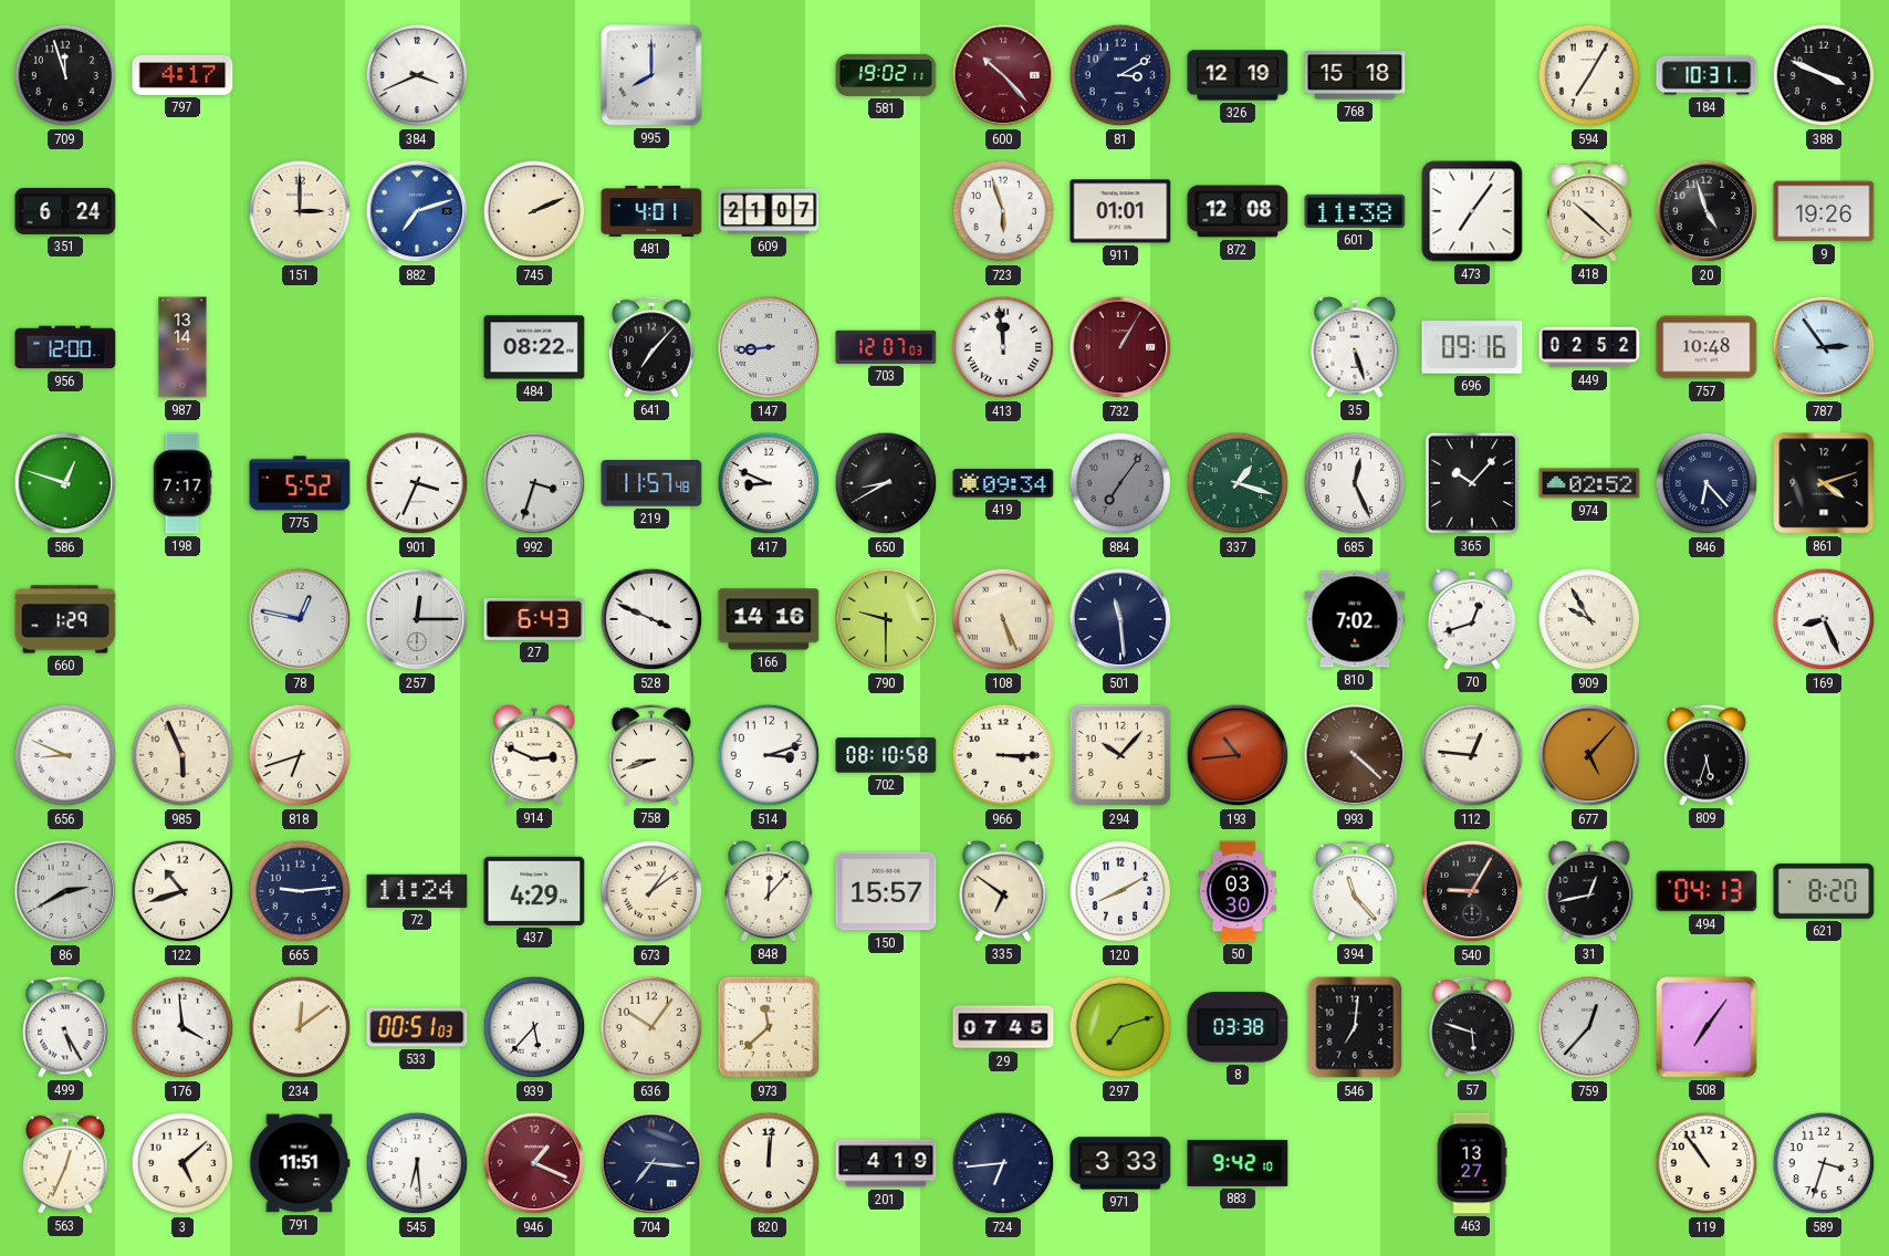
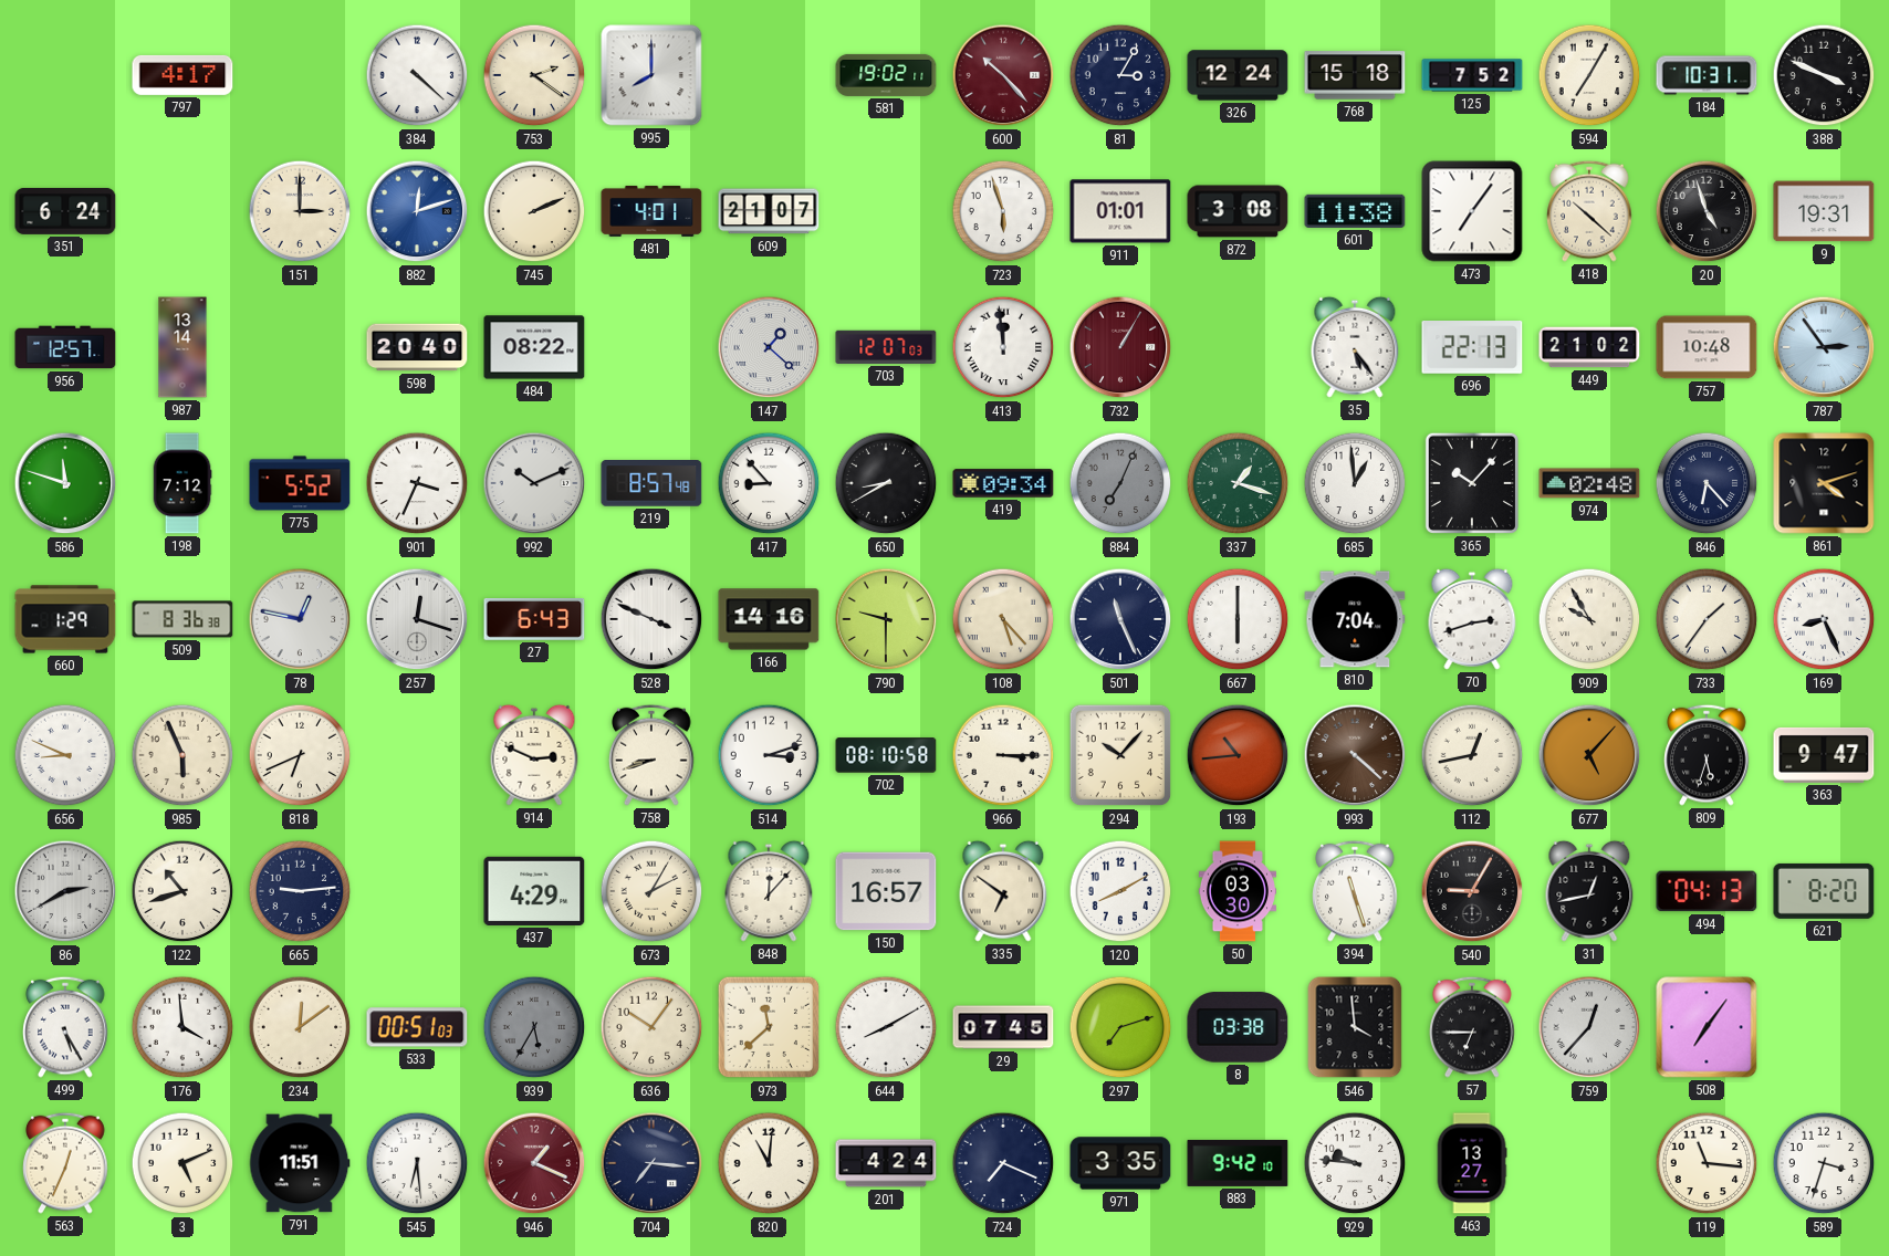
709: 11:57 -> none
384: 3:41 -> 4:22
753: none -> 2:21
81: 3:10 -> 3:05
326: 12:19 -> 12:24
125: none -> 7:52
882: 7:12 -> 12:12
872: 12:08 -> 3:08
9: 19:26 -> 19:31
956: 12:00 -> 12:57
598: none -> 20:40
641: 7:07 -> none
147: 8:44 -> 1:22
35: 5:27 -> 5:24
696: 09:16 -> 22:13
449: 02:52 -> 21:02
586: 12:48 -> 11:48
198: 7:17 -> 7:12
992: 3:33 -> 10:11
219: 11:57 -> 8:57
417: 8:49 -> 8:53
884: 7:06 -> 7:04
685: 12:26 -> 12:59
974: 02:52 -> 02:48
509: none -> 8:36
257: 12:15 -> 12:18
108: 5:26 -> 5:23
501: 11:29 -> 11:26
667: none -> 6:00
810: 7:02 -> 7:04
70: 12:42 -> 2:42
733: none -> 1:36
818: 6:42 -> 6:41
112: 12:46 -> 12:43
363: none -> 9:47
72: 11:24 -> none
673: 1:09 -> 2:05
150: 15:57 -> 16:57
394: 11:23 -> 11:27
939: 5:37 -> 5:35
939 dial: white -> grey
644: none -> 8:10
546: 7:01 -> 3:59
57: 5:48 -> 6:45
3: 5:08 -> 5:11
820: 12:01 -> 11:01
201: 4:19 -> 4:24
724: 6:44 -> 7:19
971: 3:33 -> 3:35
929: none -> 9:46
119: 10:54 -> 11:16
